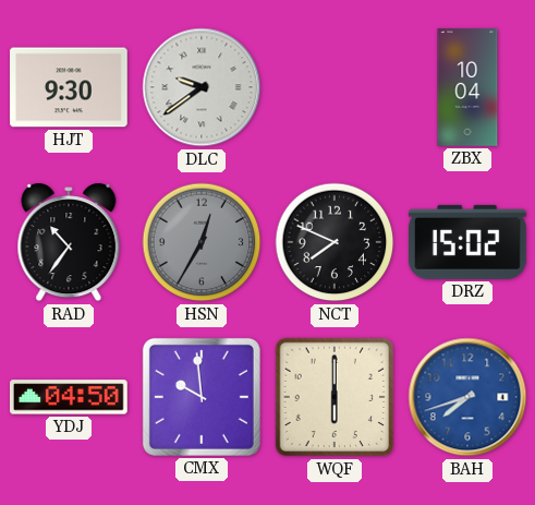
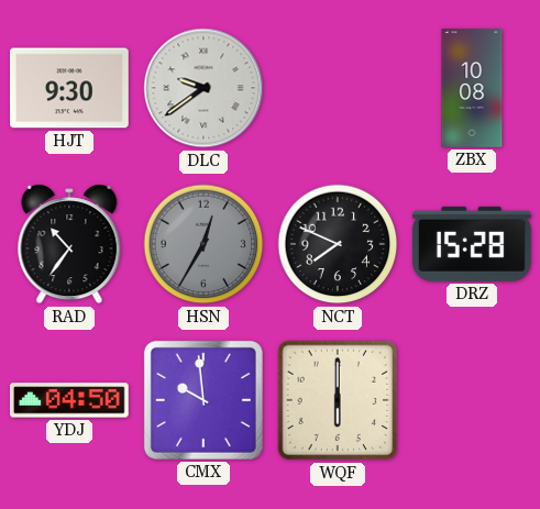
ZBX: 10:04 -> 10:08
DRZ: 15:02 -> 15:28
BAH: 7:42 -> none
